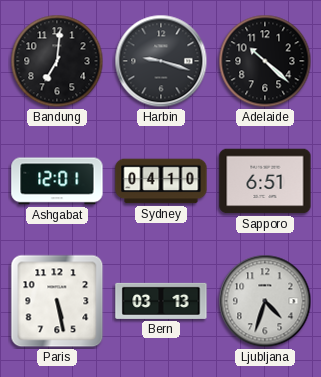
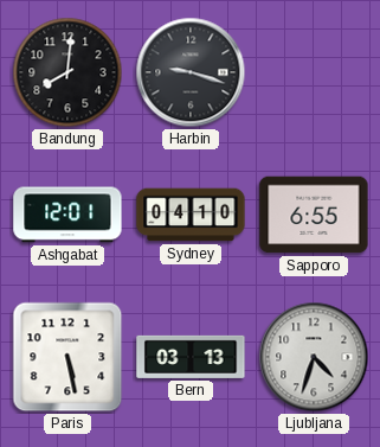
Bandung: 7:01 -> 8:01
Adelaide: 10:22 -> none
Sapporo: 6:51 -> 6:55
